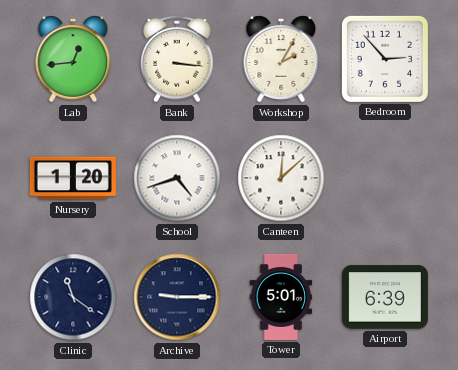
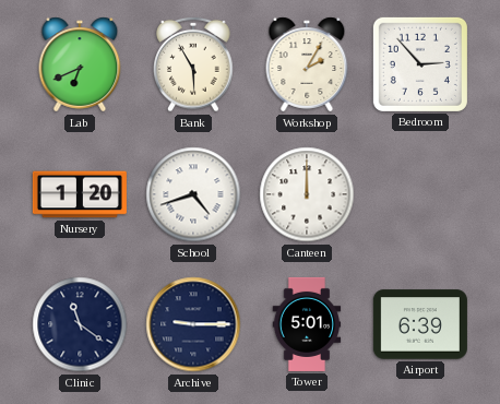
Lab: 12:44 -> 6:41
Bank: 3:16 -> 5:55
Canteen: 12:08 -> 12:00
